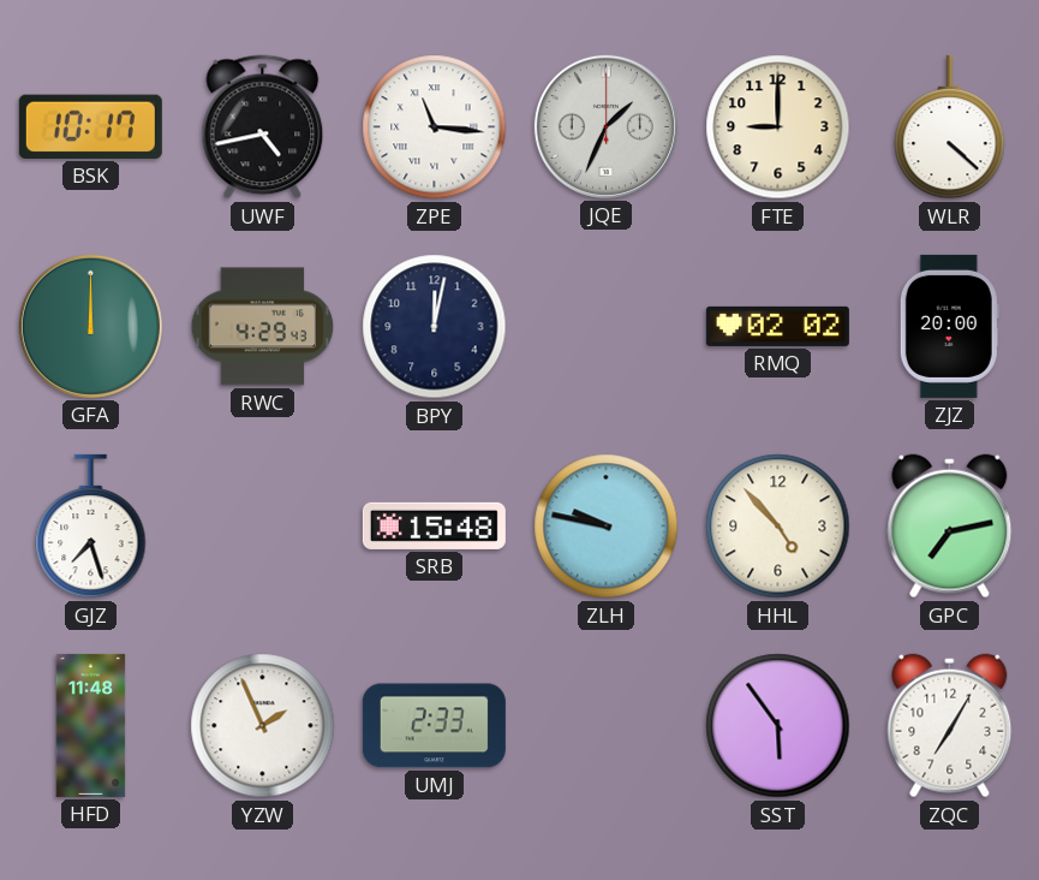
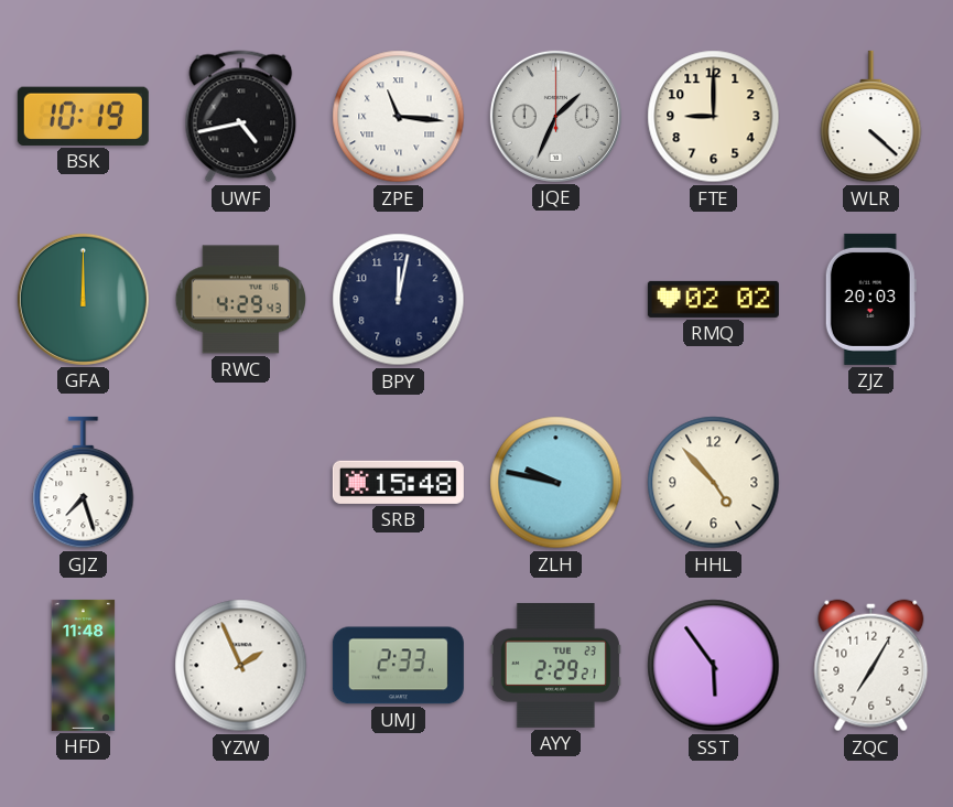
BSK: 10:17 -> 10:19
ZJZ: 20:00 -> 20:03
GPC: 7:13 -> none
AYY: none -> 2:29
